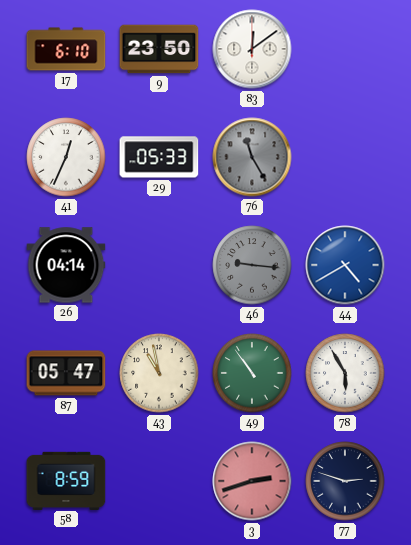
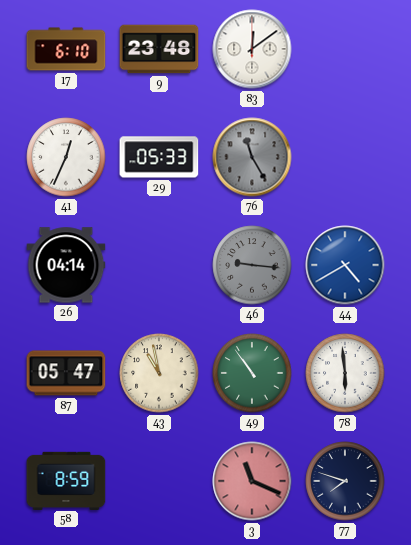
9: 23:50 -> 23:48
78: 5:55 -> 5:59
3: 2:42 -> 11:19
77: 2:48 -> 7:48
